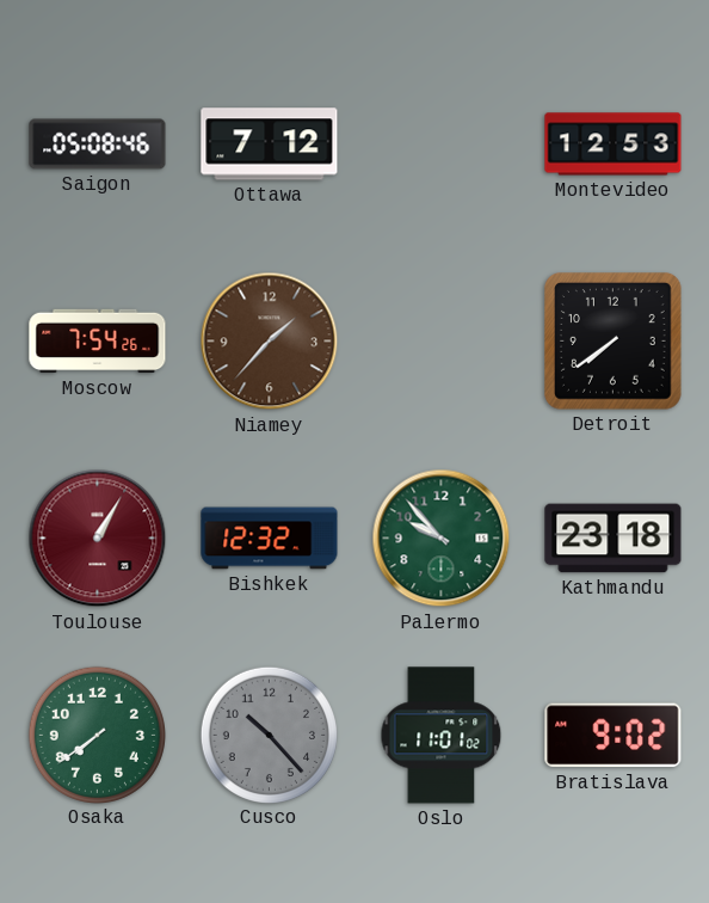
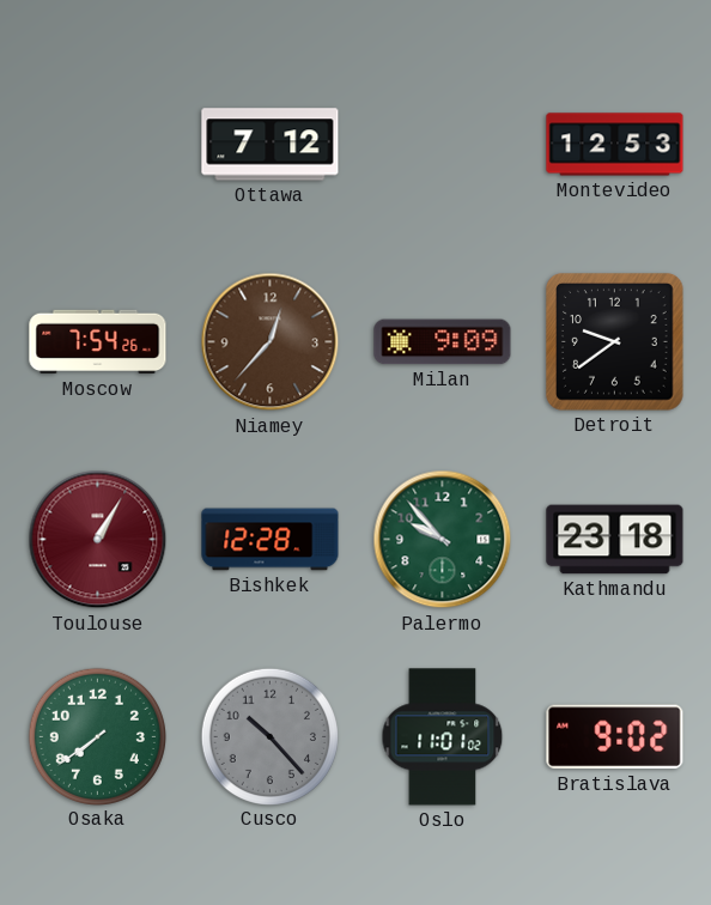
Saigon: 05:08 -> none
Niamey: 1:37 -> 12:37
Milan: none -> 9:09
Detroit: 7:39 -> 9:39
Bishkek: 12:32 -> 12:28
